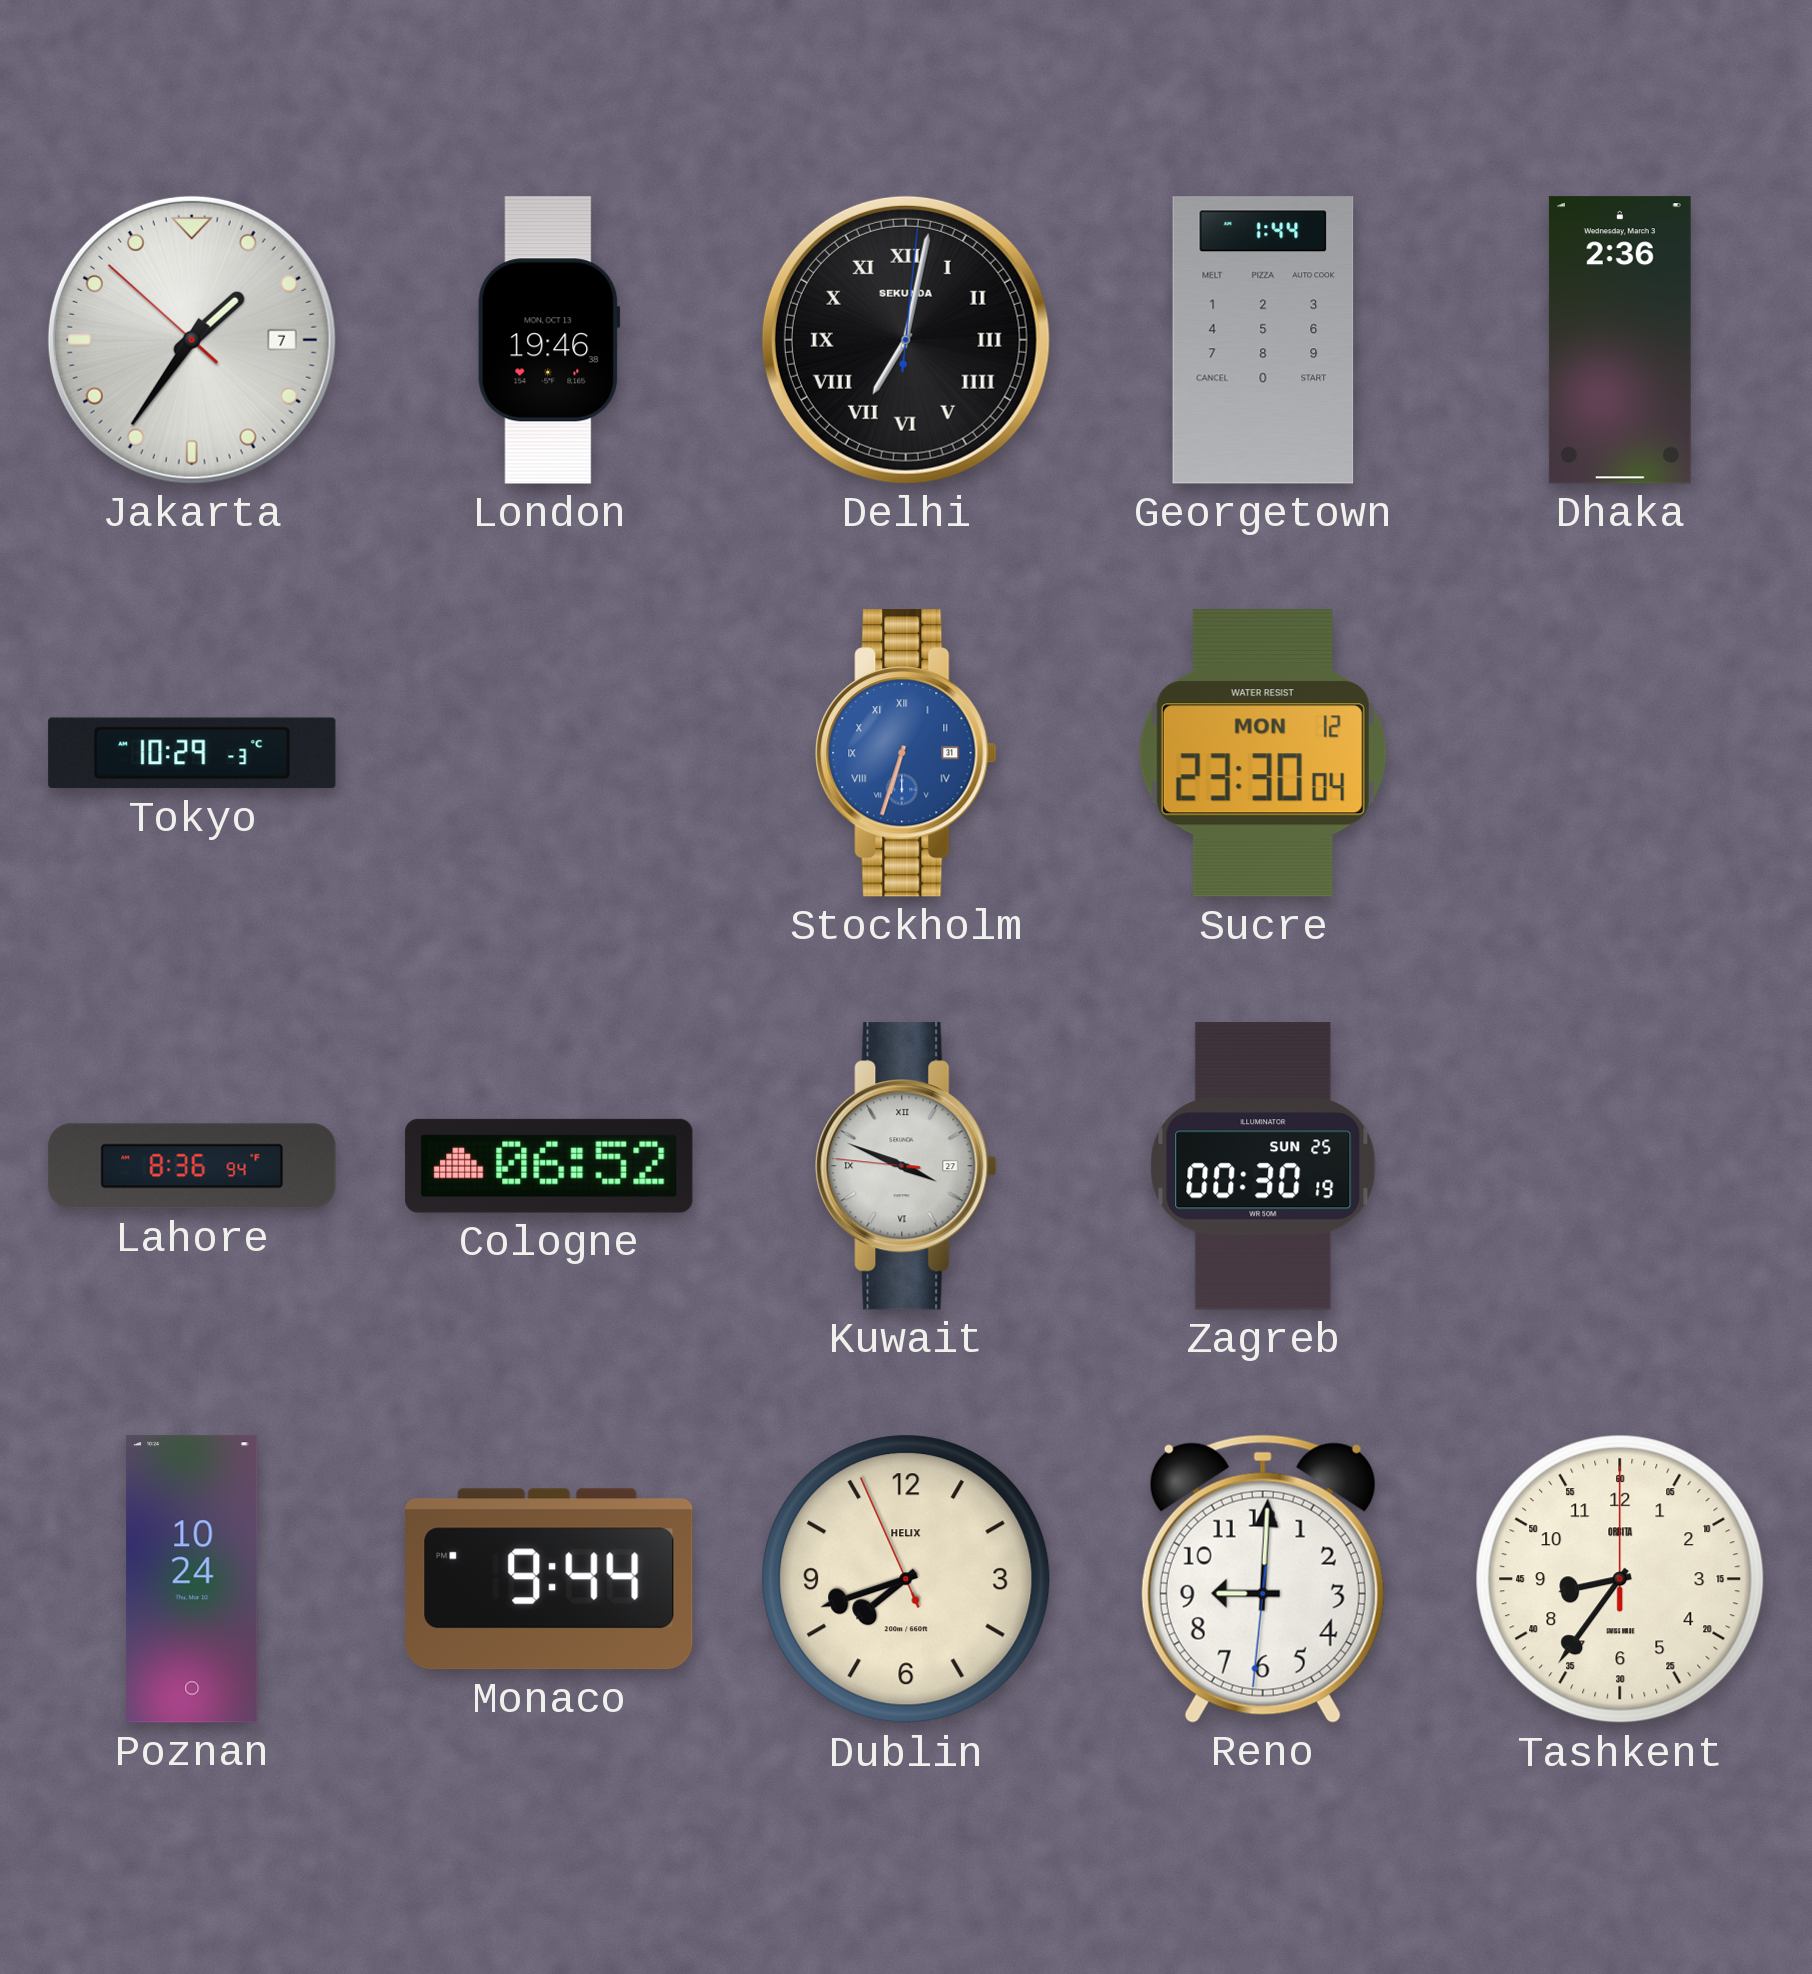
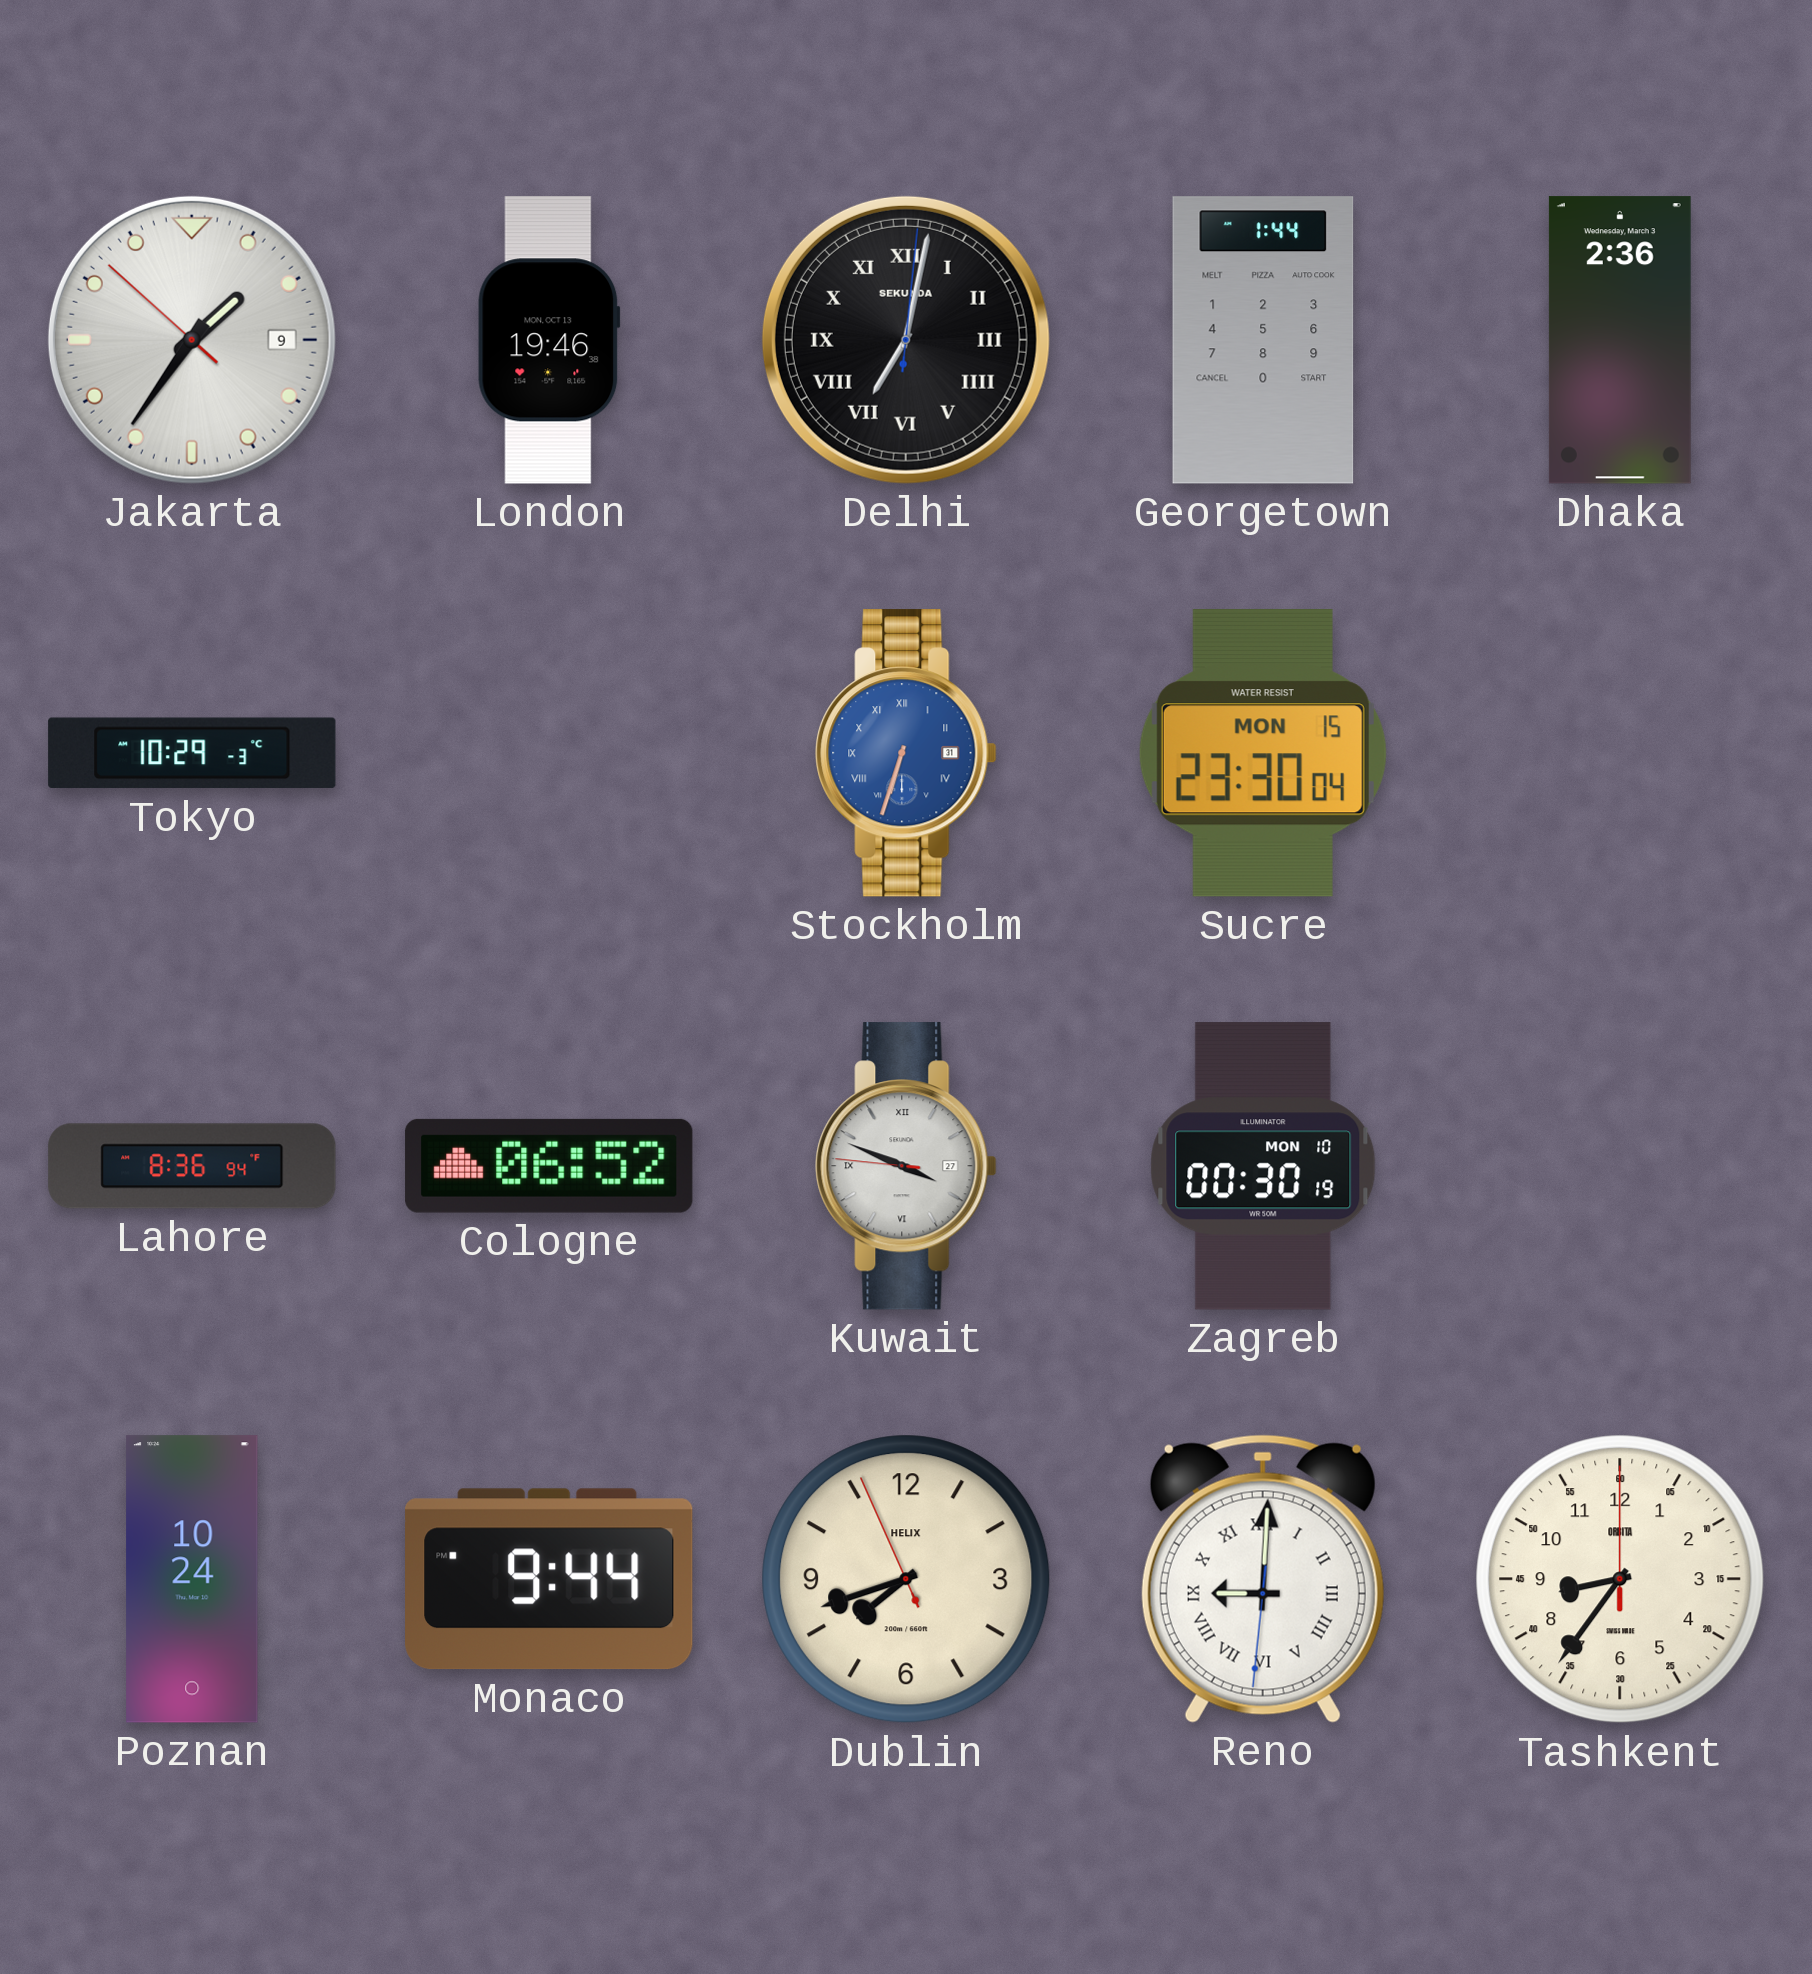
Jakarta date: 7 -> 9
Sucre date: MON 12 -> MON 15
Zagreb date: SUN 25 -> MON 10
Reno numerals: Arabic -> Roman
